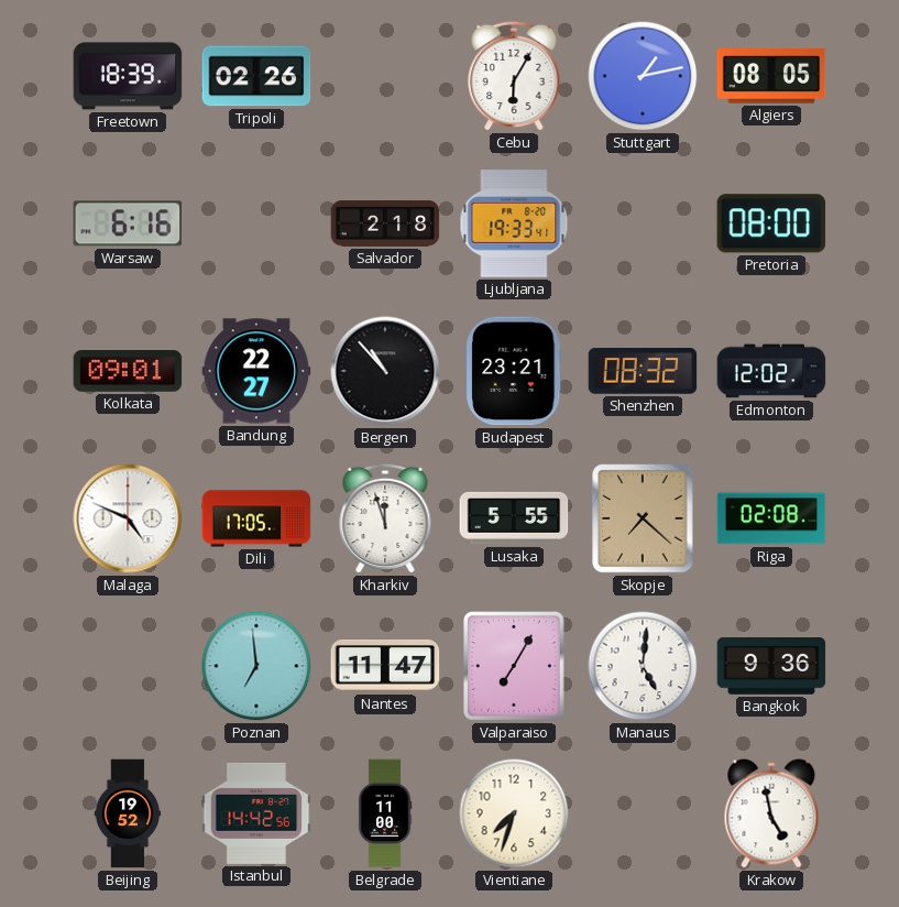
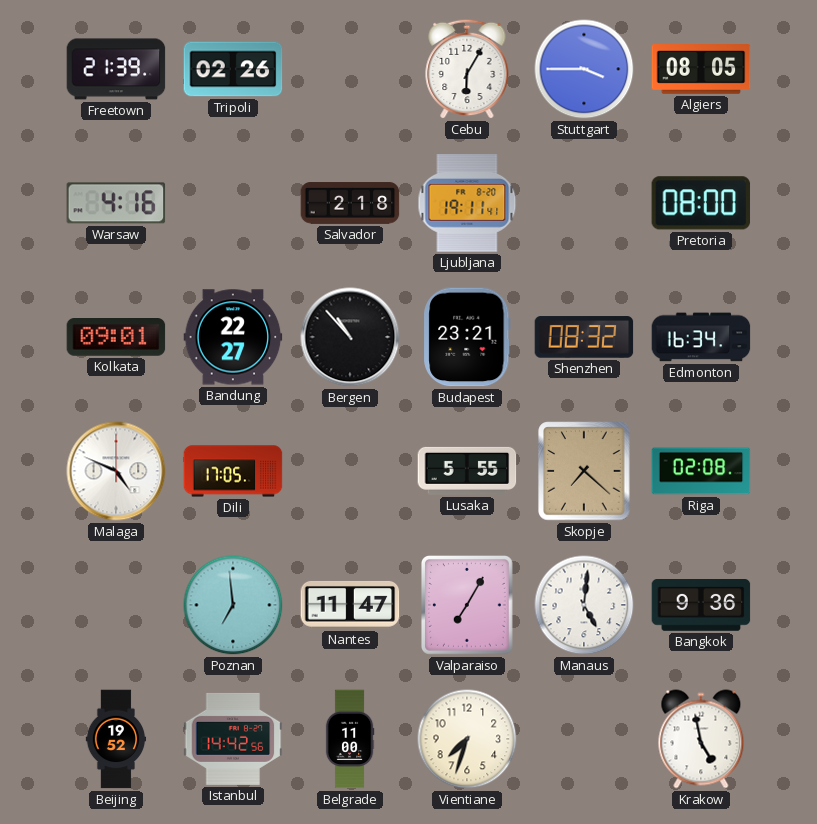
Freetown: 18:39 -> 21:39
Stuttgart: 1:13 -> 3:45
Warsaw: 6:16 -> 4:16
Ljubljana: 19:33 -> 19:11
Edmonton: 12:02 -> 16:34
Kharkiv: 11:57 -> none
